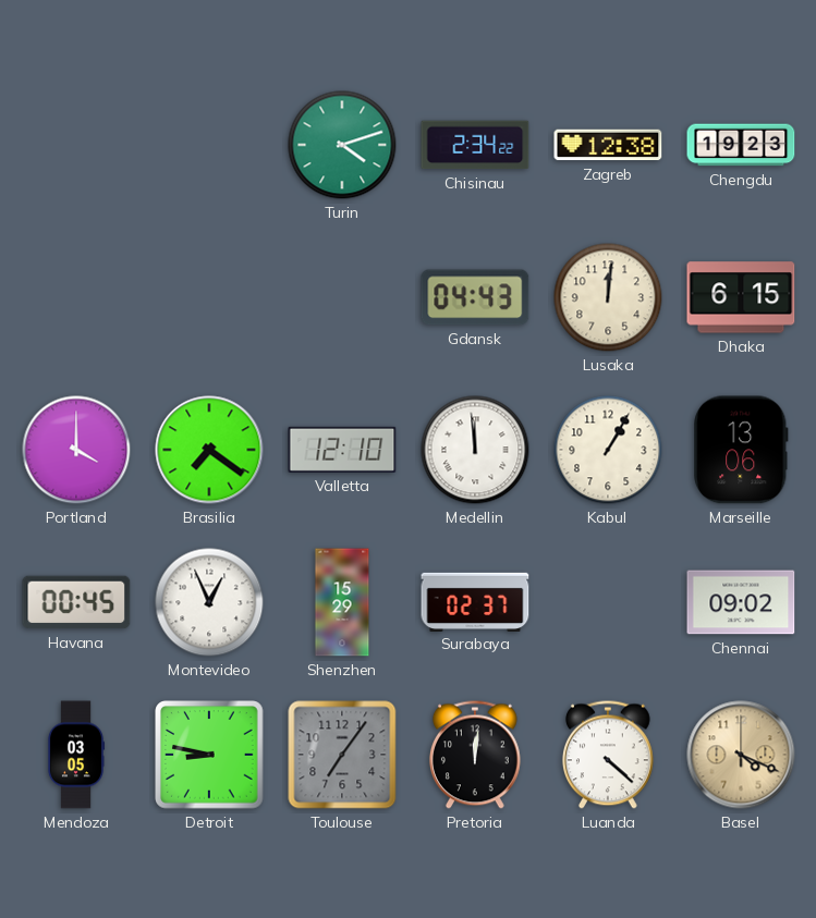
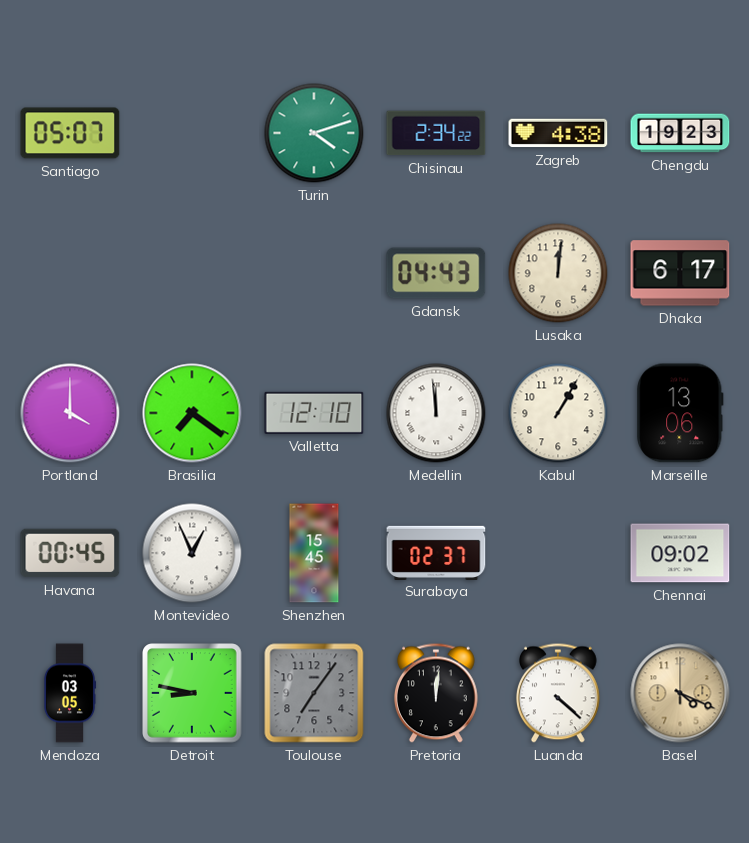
Santiago: none -> 05:07
Zagreb: 12:38 -> 4:38
Dhaka: 6:15 -> 6:17
Shenzhen: 15:29 -> 15:45
